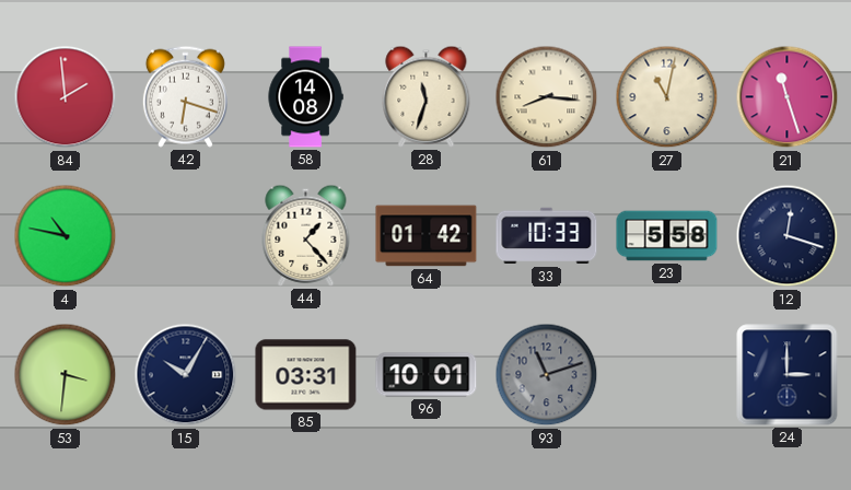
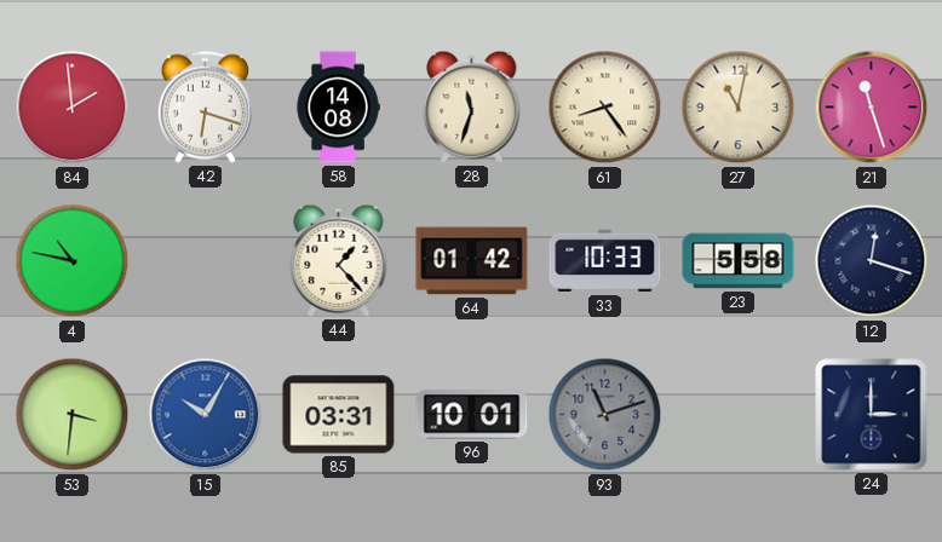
61: 8:16 -> 8:24
15 dial: navy -> blue
